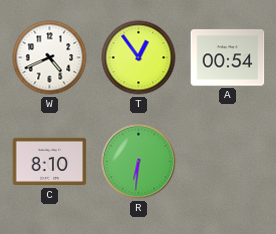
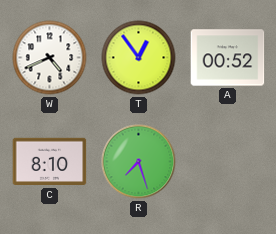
A: 00:54 -> 00:52
R: 6:31 -> 7:27
